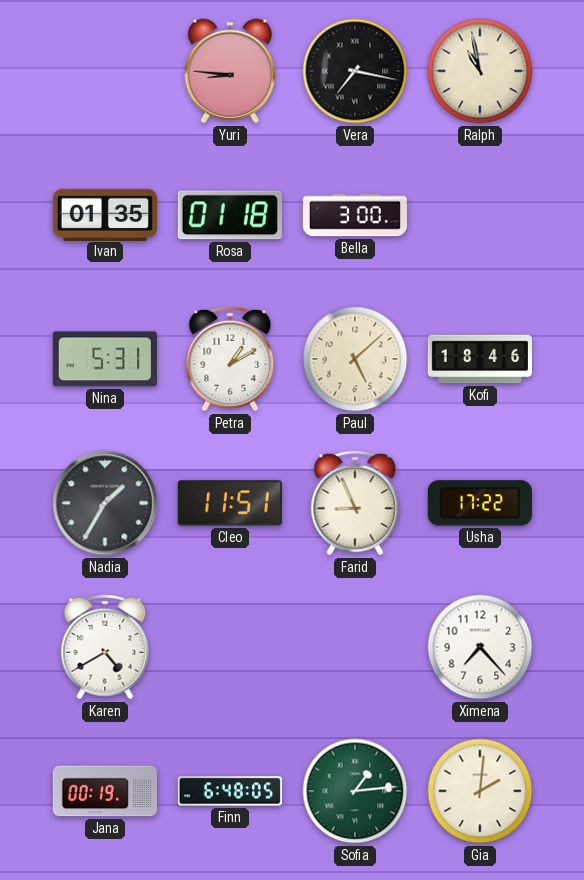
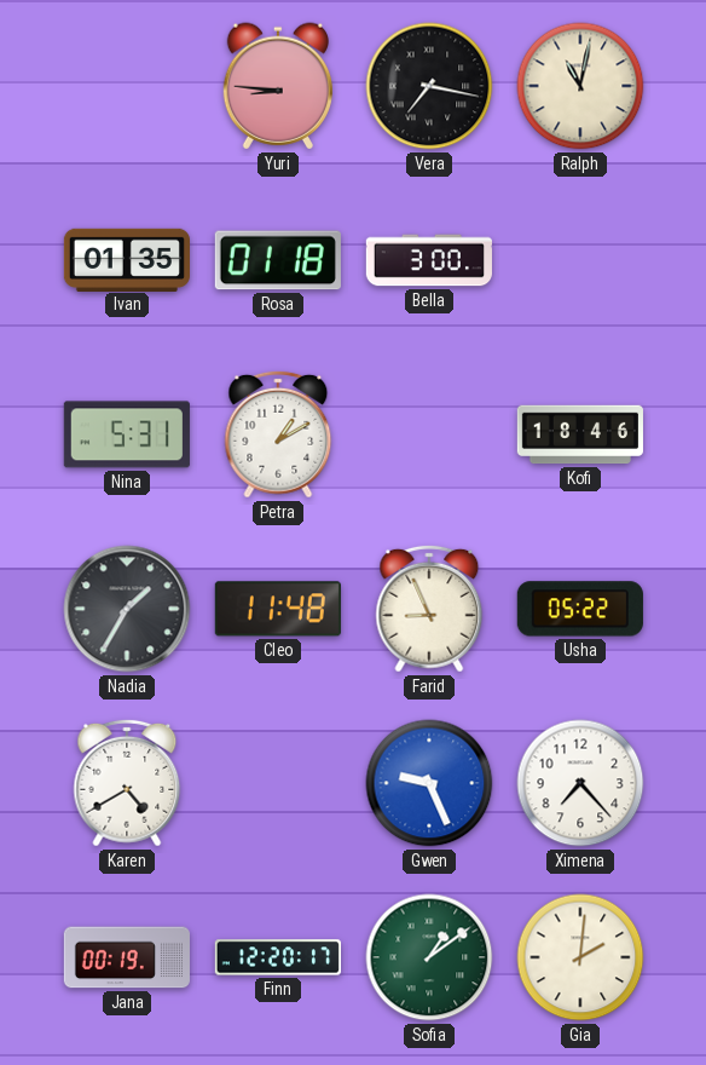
Ralph: 10:58 -> 11:02
Paul: 5:08 -> none
Cleo: 11:51 -> 11:48
Usha: 17:22 -> 05:22
Gwen: none -> 9:26
Finn: 6:48 -> 12:20
Sofia: 1:14 -> 1:09
